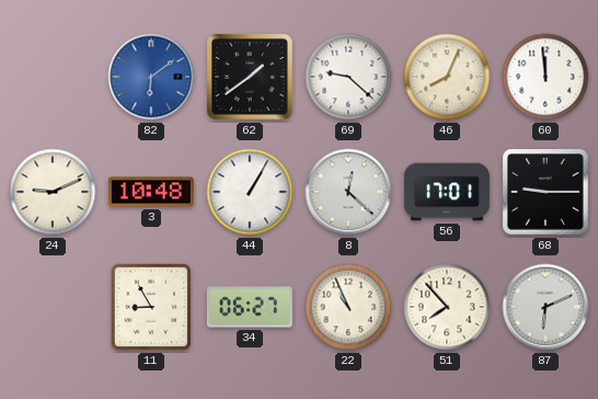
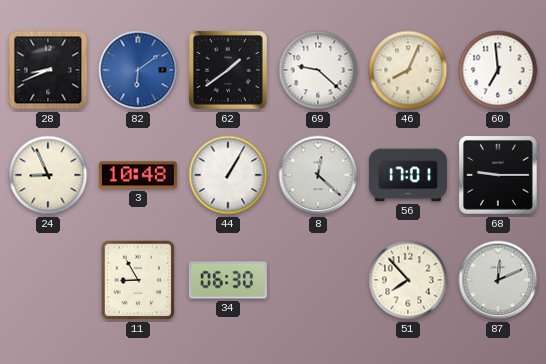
28: none -> 8:41
60: 11:59 -> 6:59
24: 9:11 -> 8:56
34: 06:27 -> 06:30
22: 10:56 -> none
87: 6:11 -> 12:11
